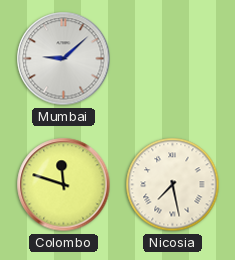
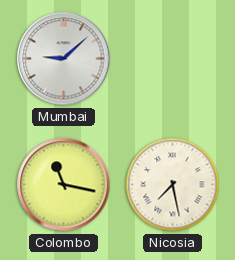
Colombo: 11:48 -> 11:17
